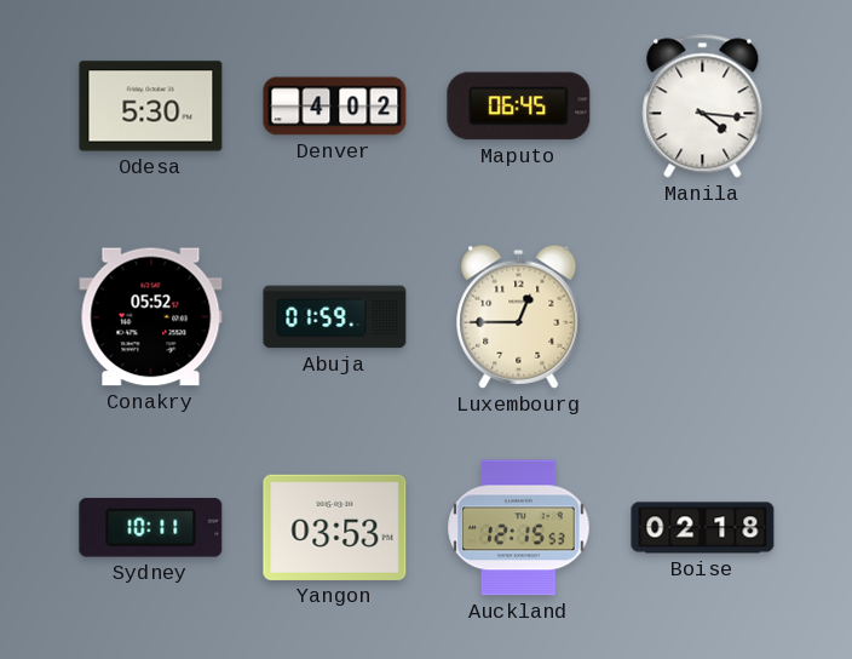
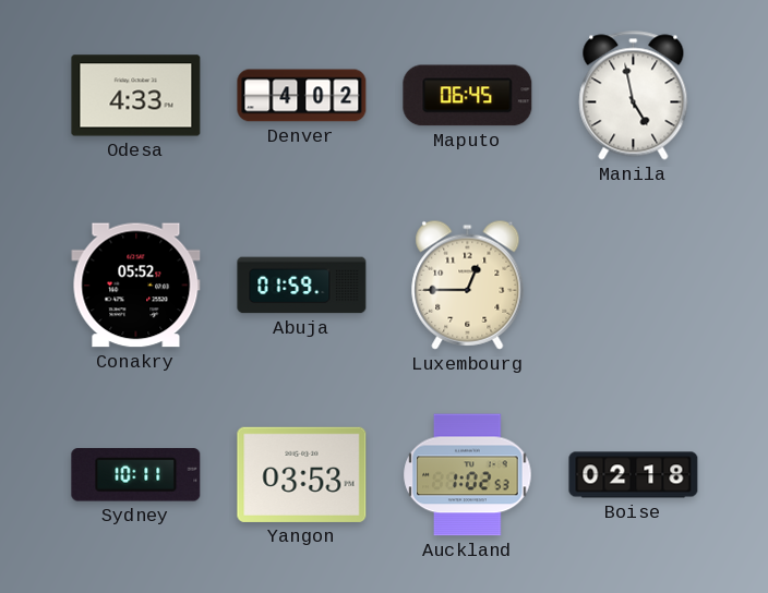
Odesa: 5:30 -> 4:33
Manila: 4:16 -> 4:58
Auckland: 12:15 -> 1:02
